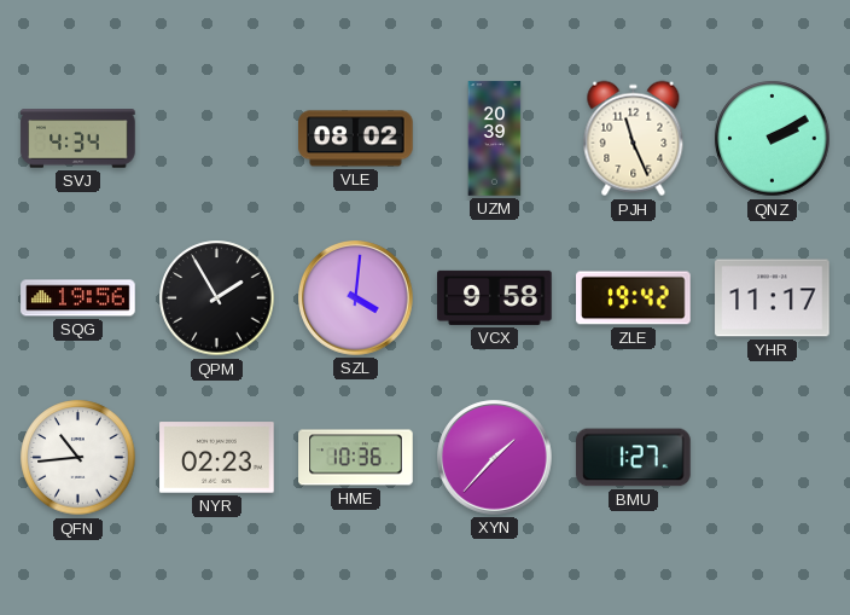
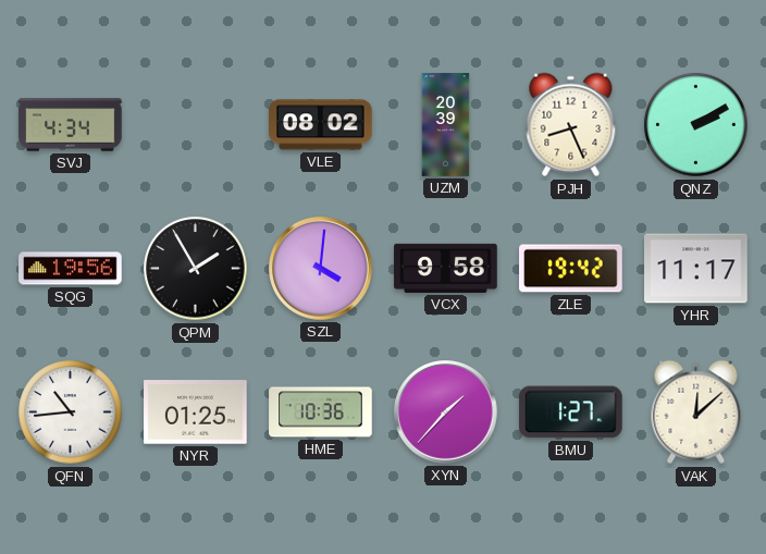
PJH: 11:26 -> 8:26
NYR: 02:23 -> 01:25
VAK: none -> 12:08
